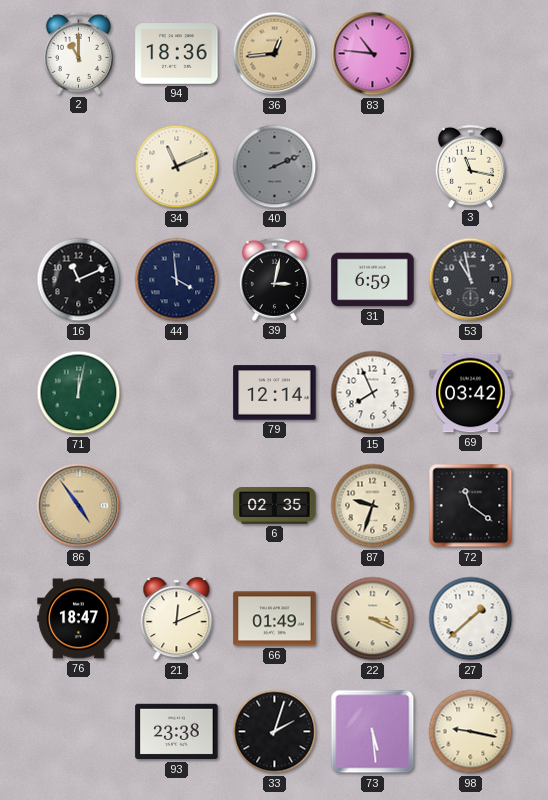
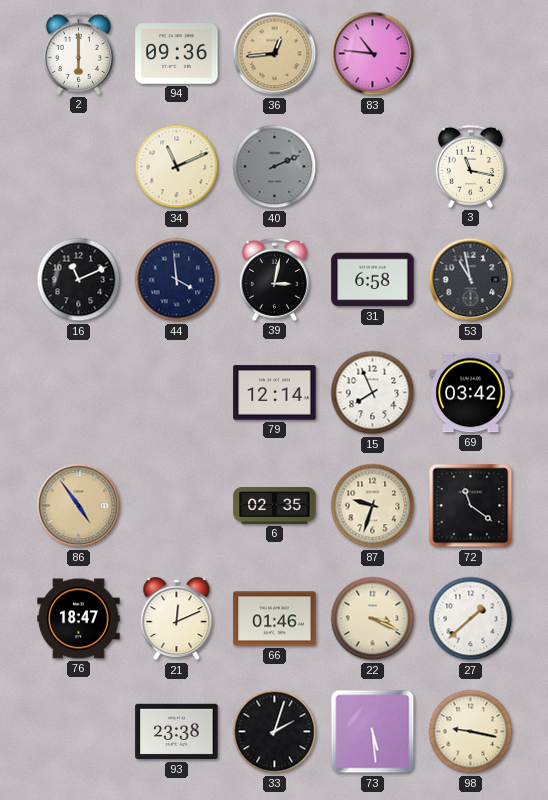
2: 11:00 -> 6:00
94: 18:36 -> 09:36
31: 6:59 -> 6:58
71: 12:02 -> none
66: 01:49 -> 01:46
